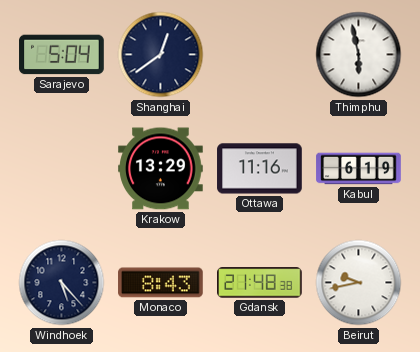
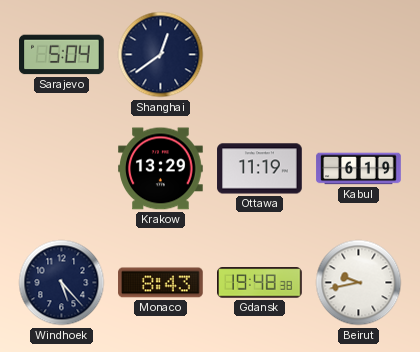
Thimphu: 5:58 -> none
Ottawa: 11:16 -> 11:19
Gdansk: 21:48 -> 19:48
